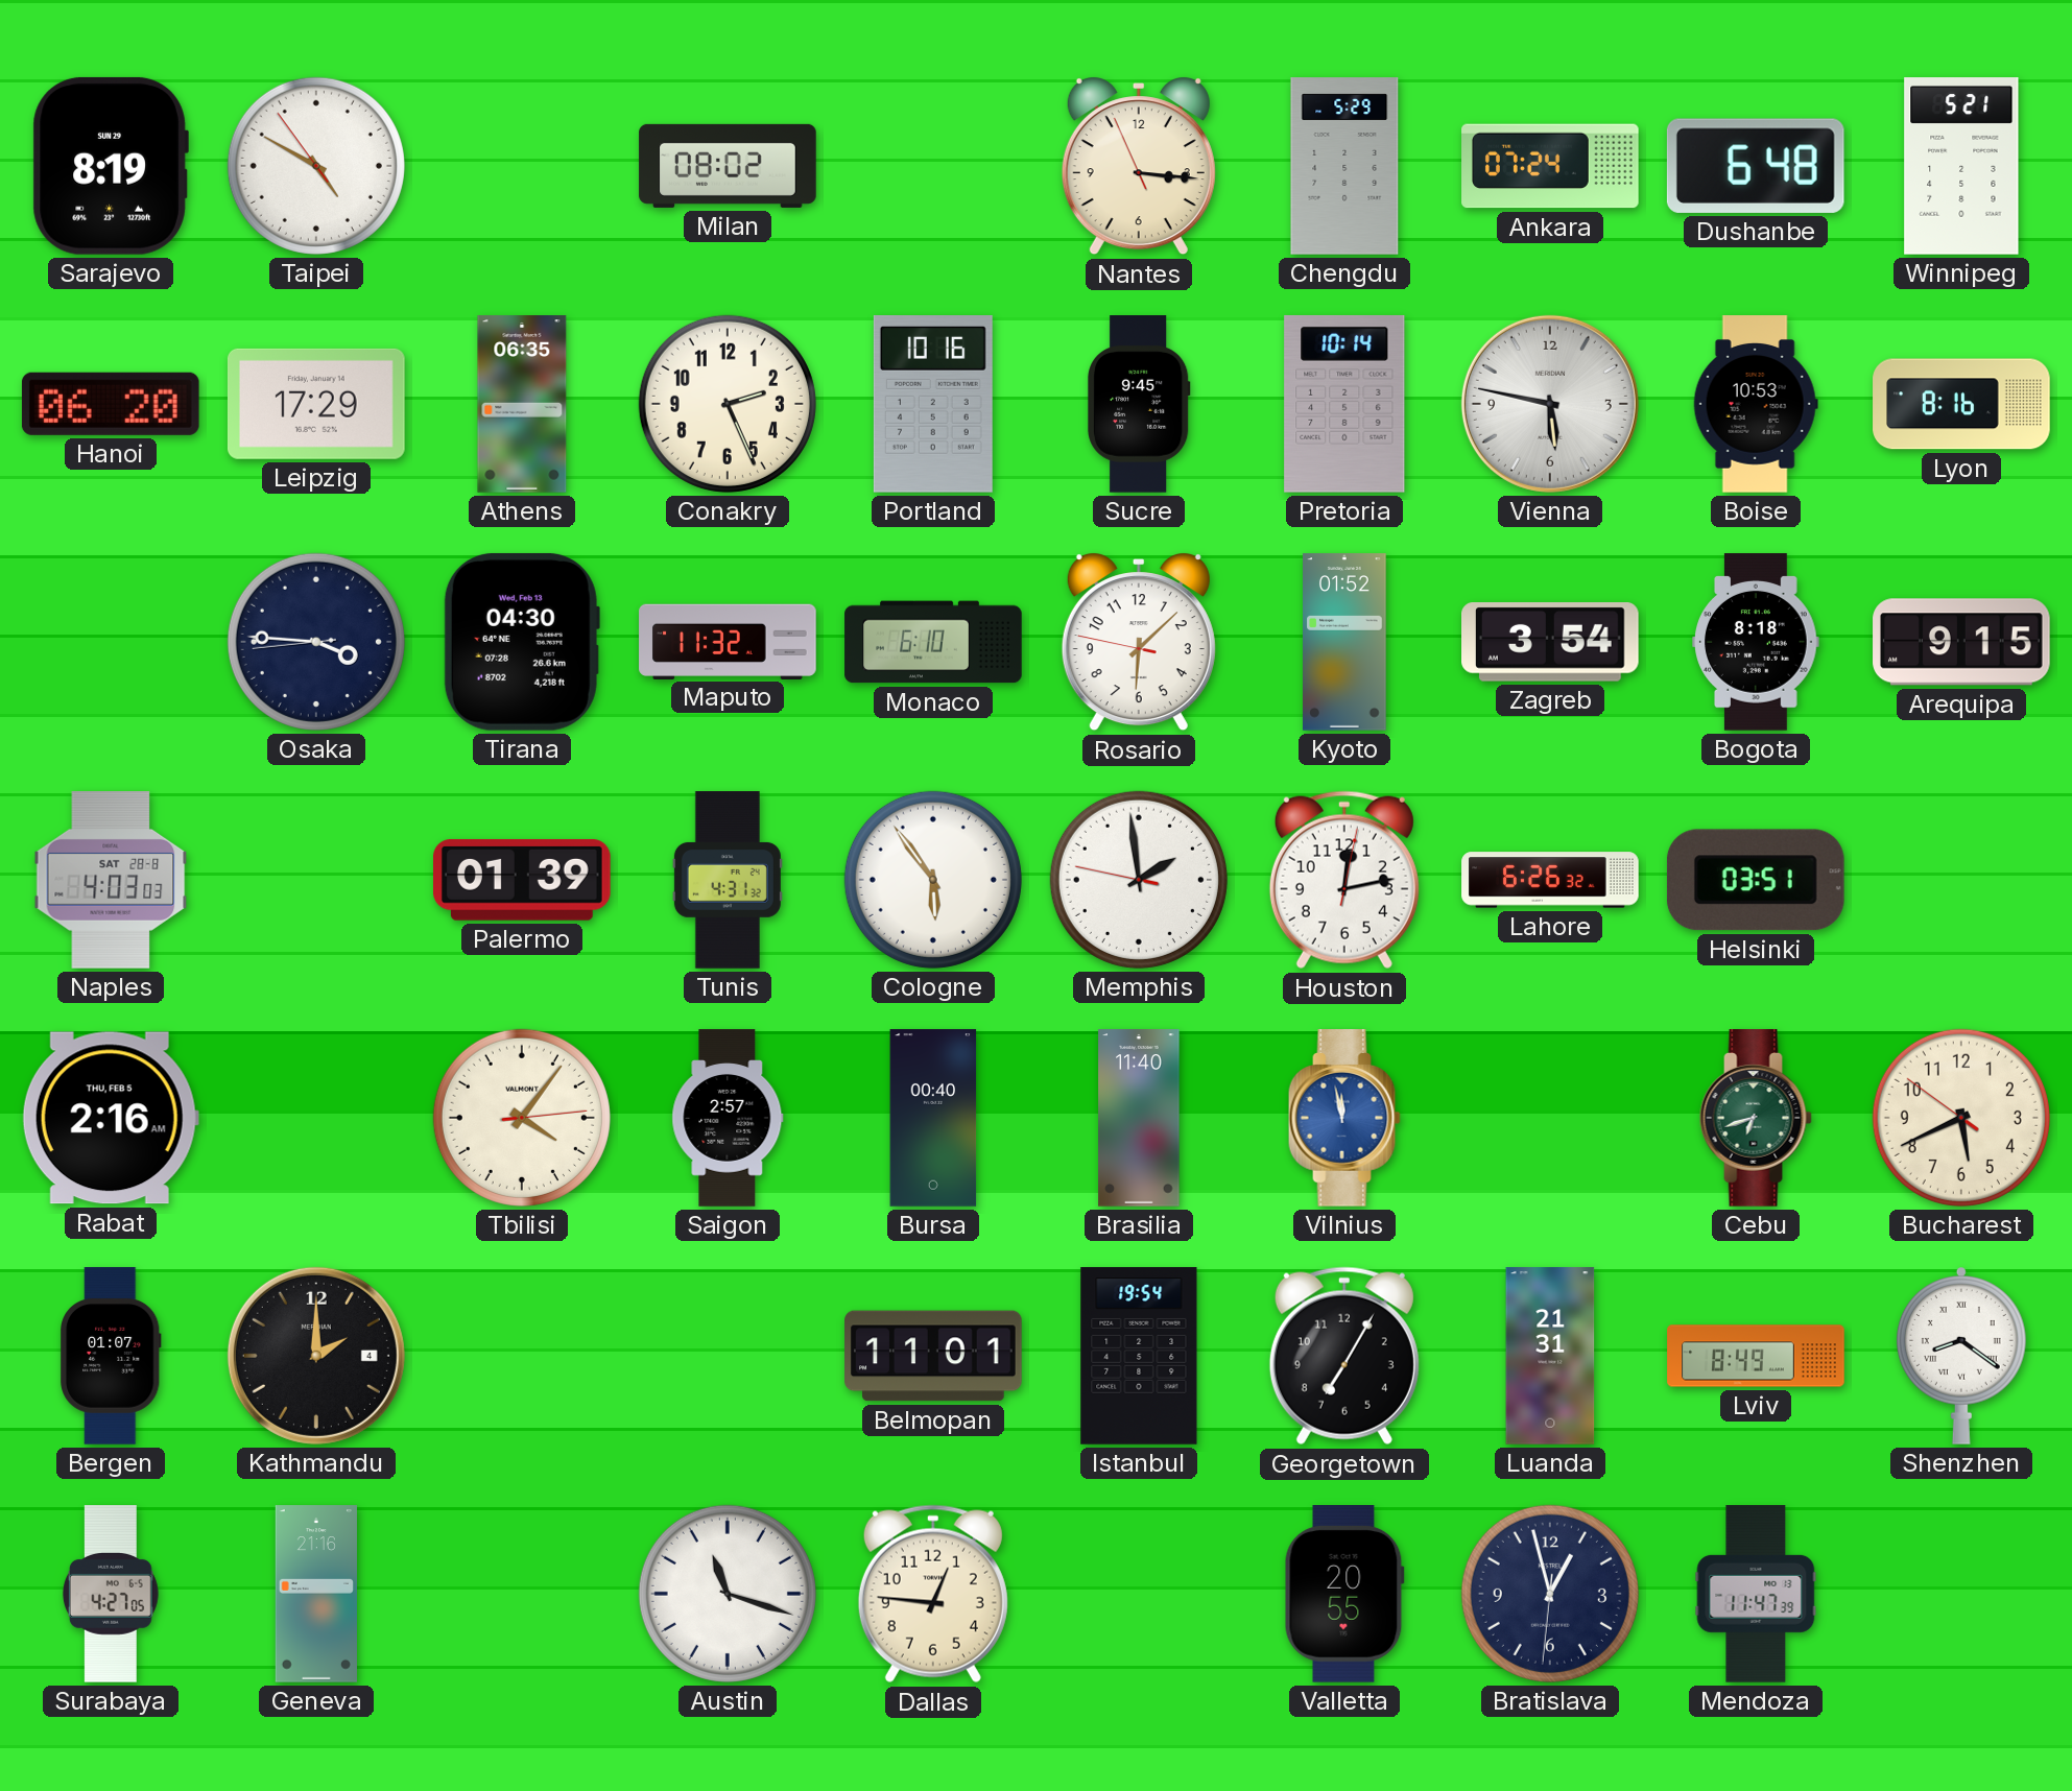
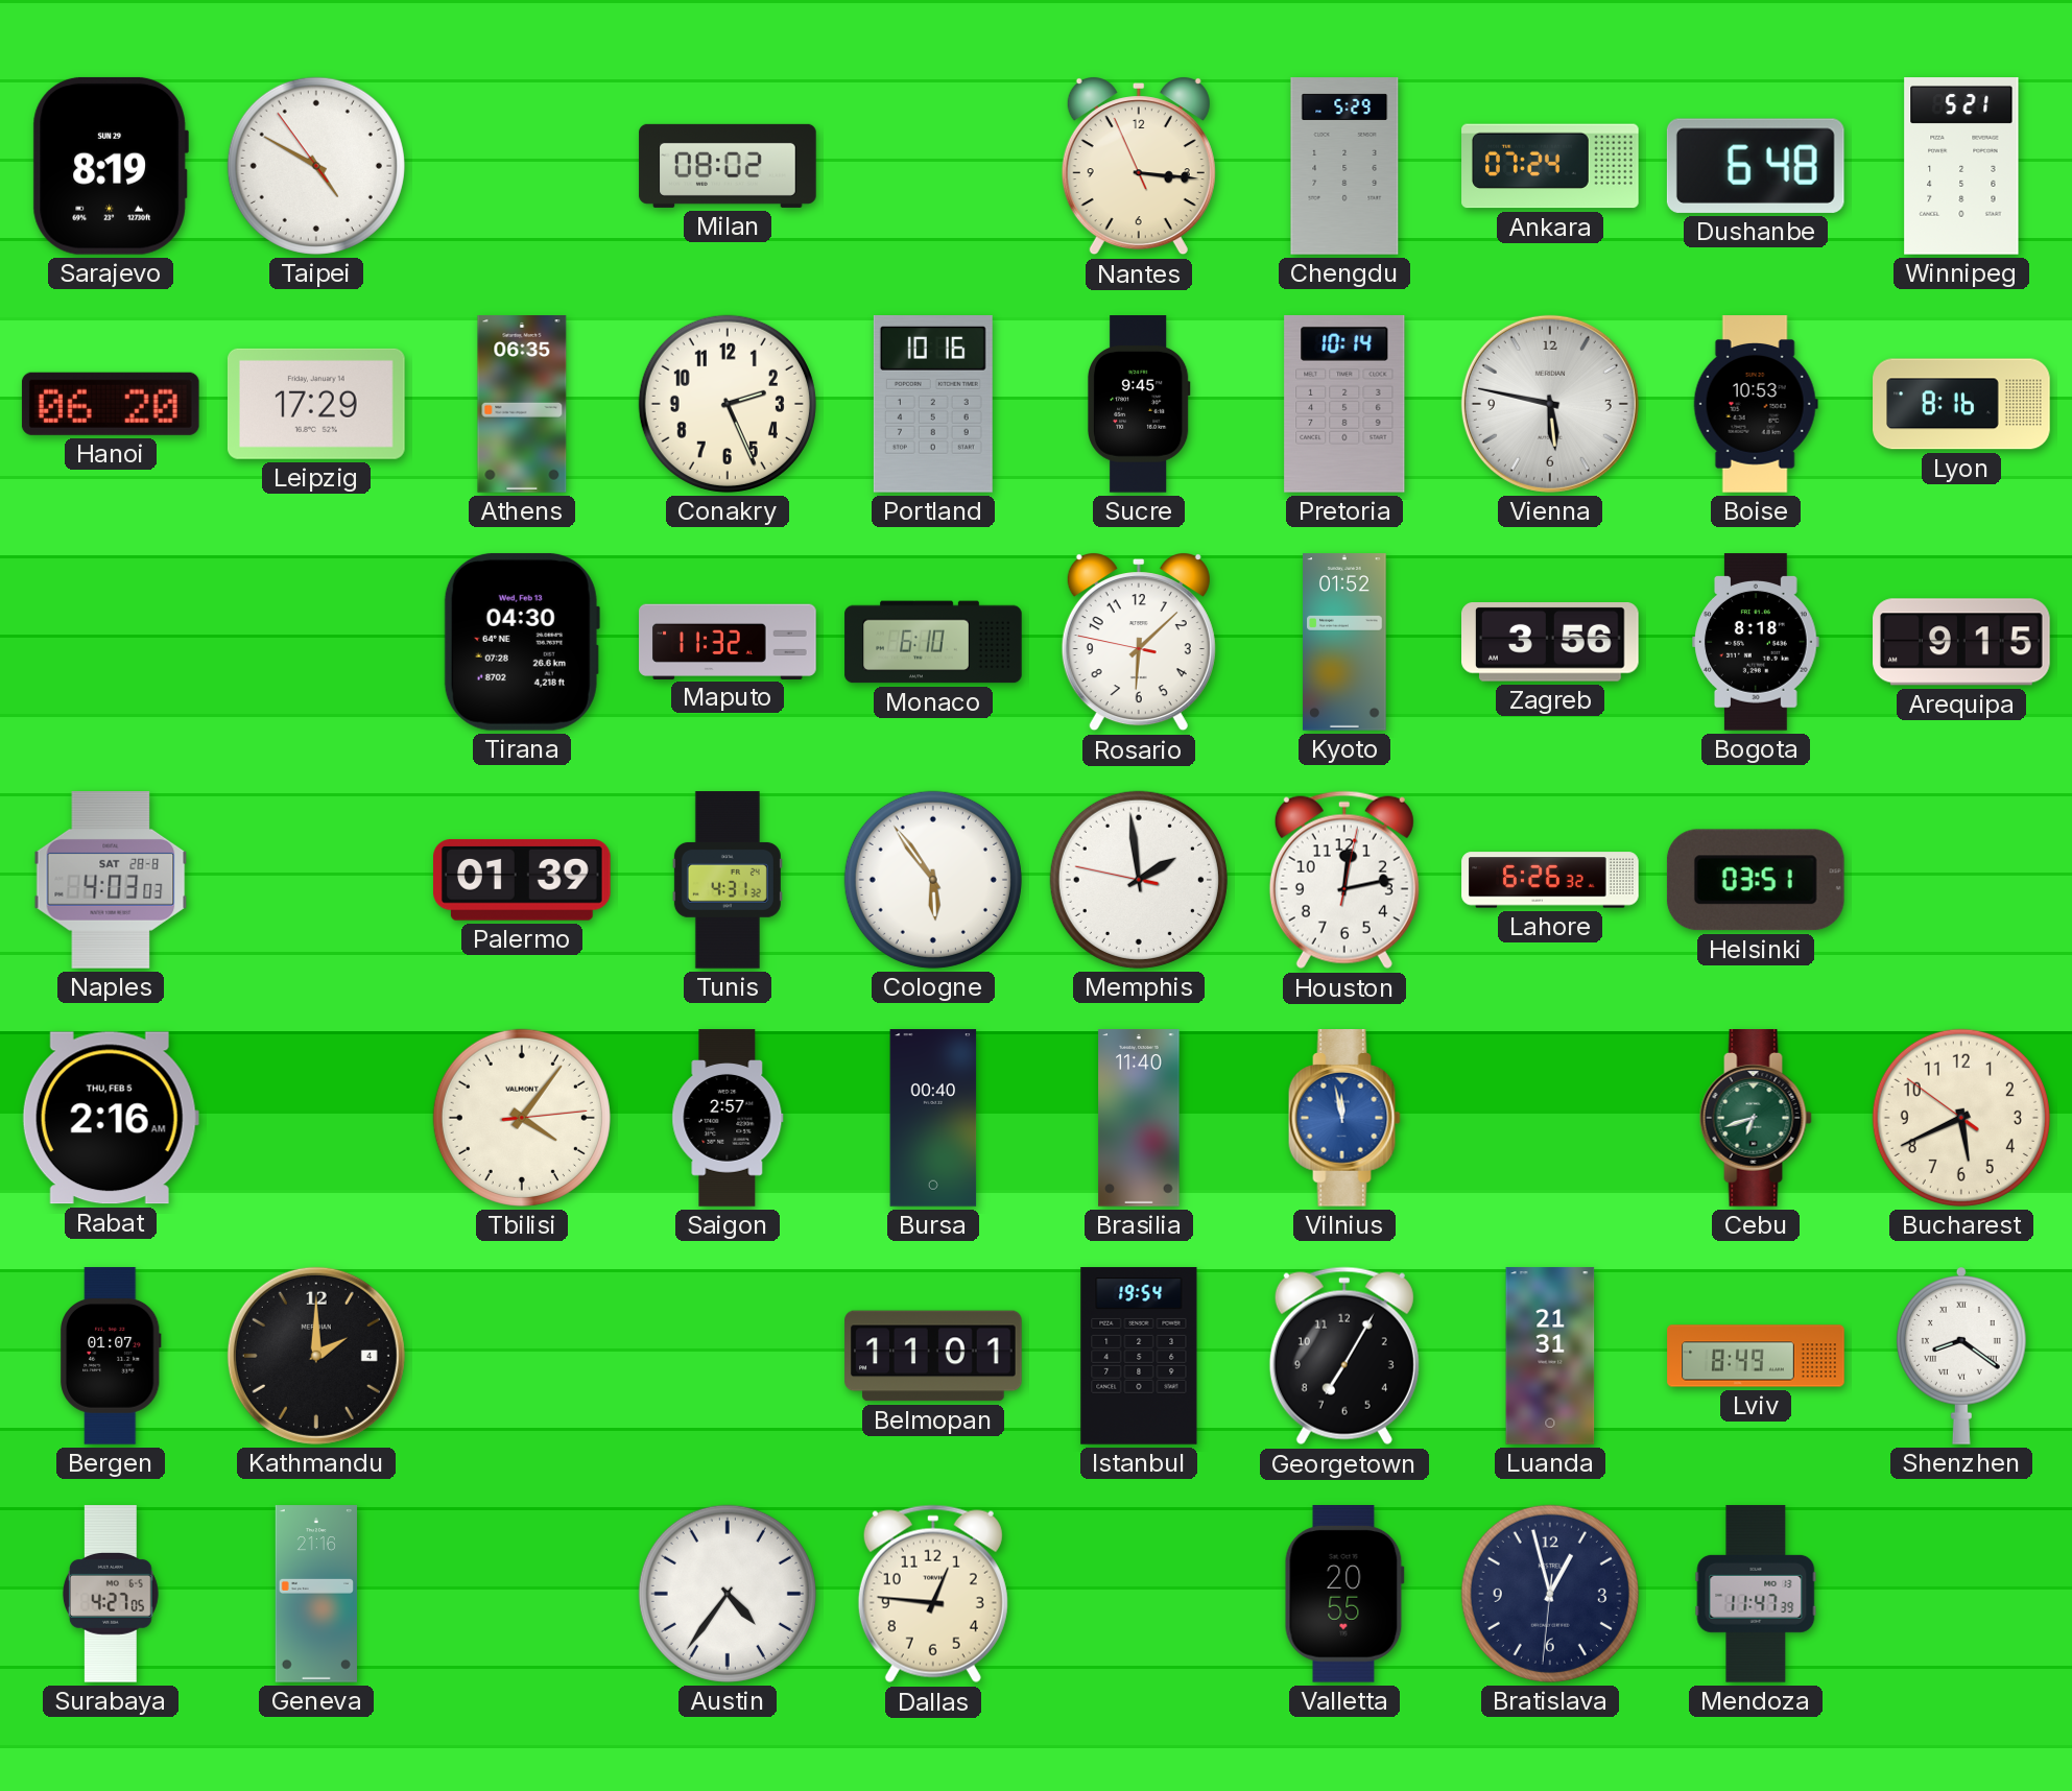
Osaka: 3:45 -> none
Zagreb: 3:54 -> 3:56
Austin: 11:18 -> 4:36
